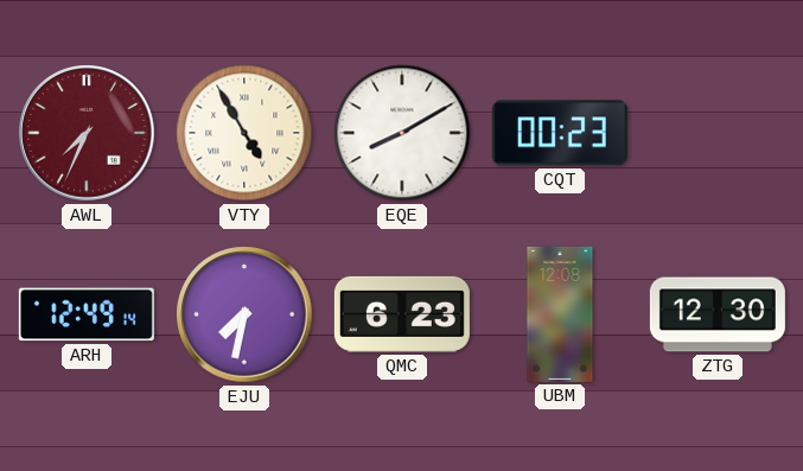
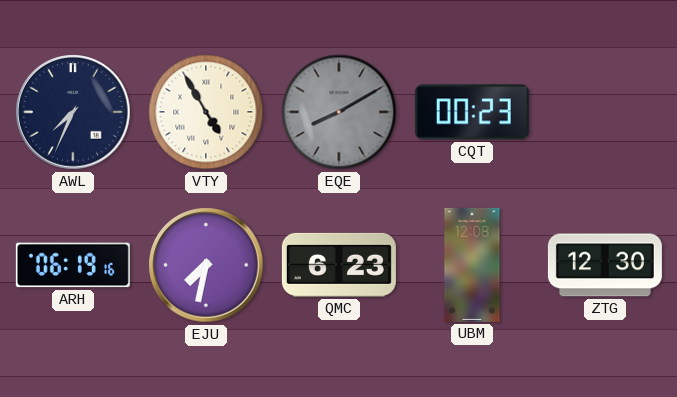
AWL dial: burgundy -> navy
EQE dial: white -> grey
ARH: 12:49 -> 06:19
